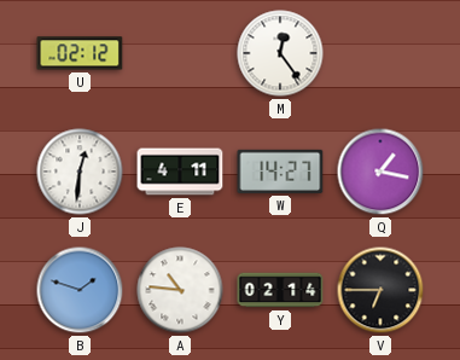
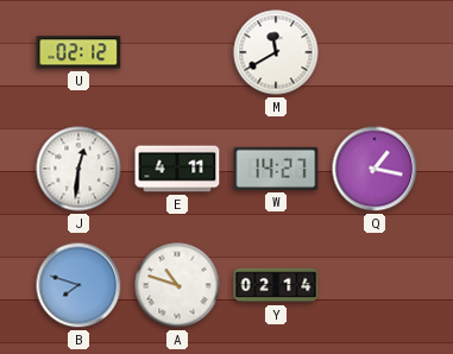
M: 12:24 -> 11:40
B: 1:48 -> 7:48
A: 10:46 -> 10:48
V: 6:45 -> none
